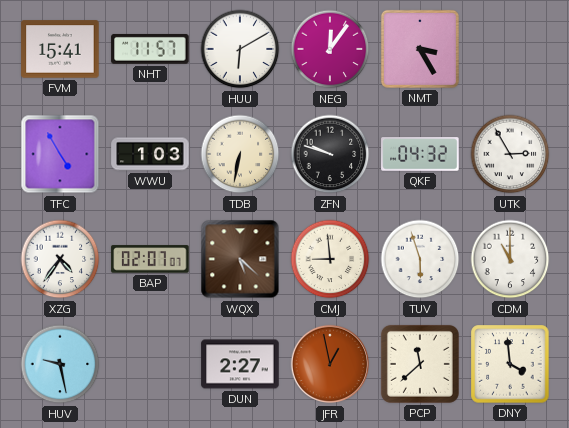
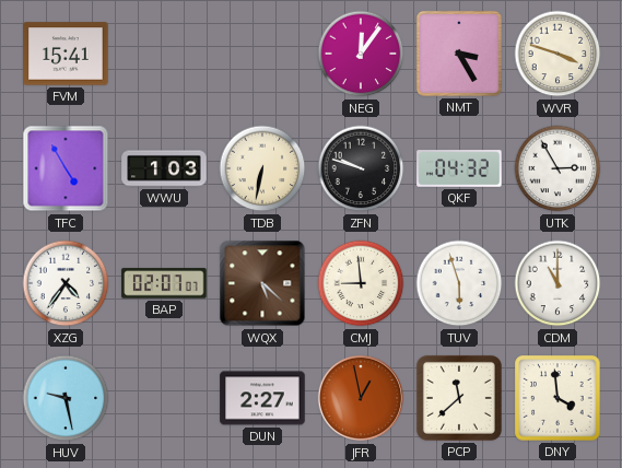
NHT: 11:57 -> none
HUU: 6:10 -> none
WVR: none -> 3:48
